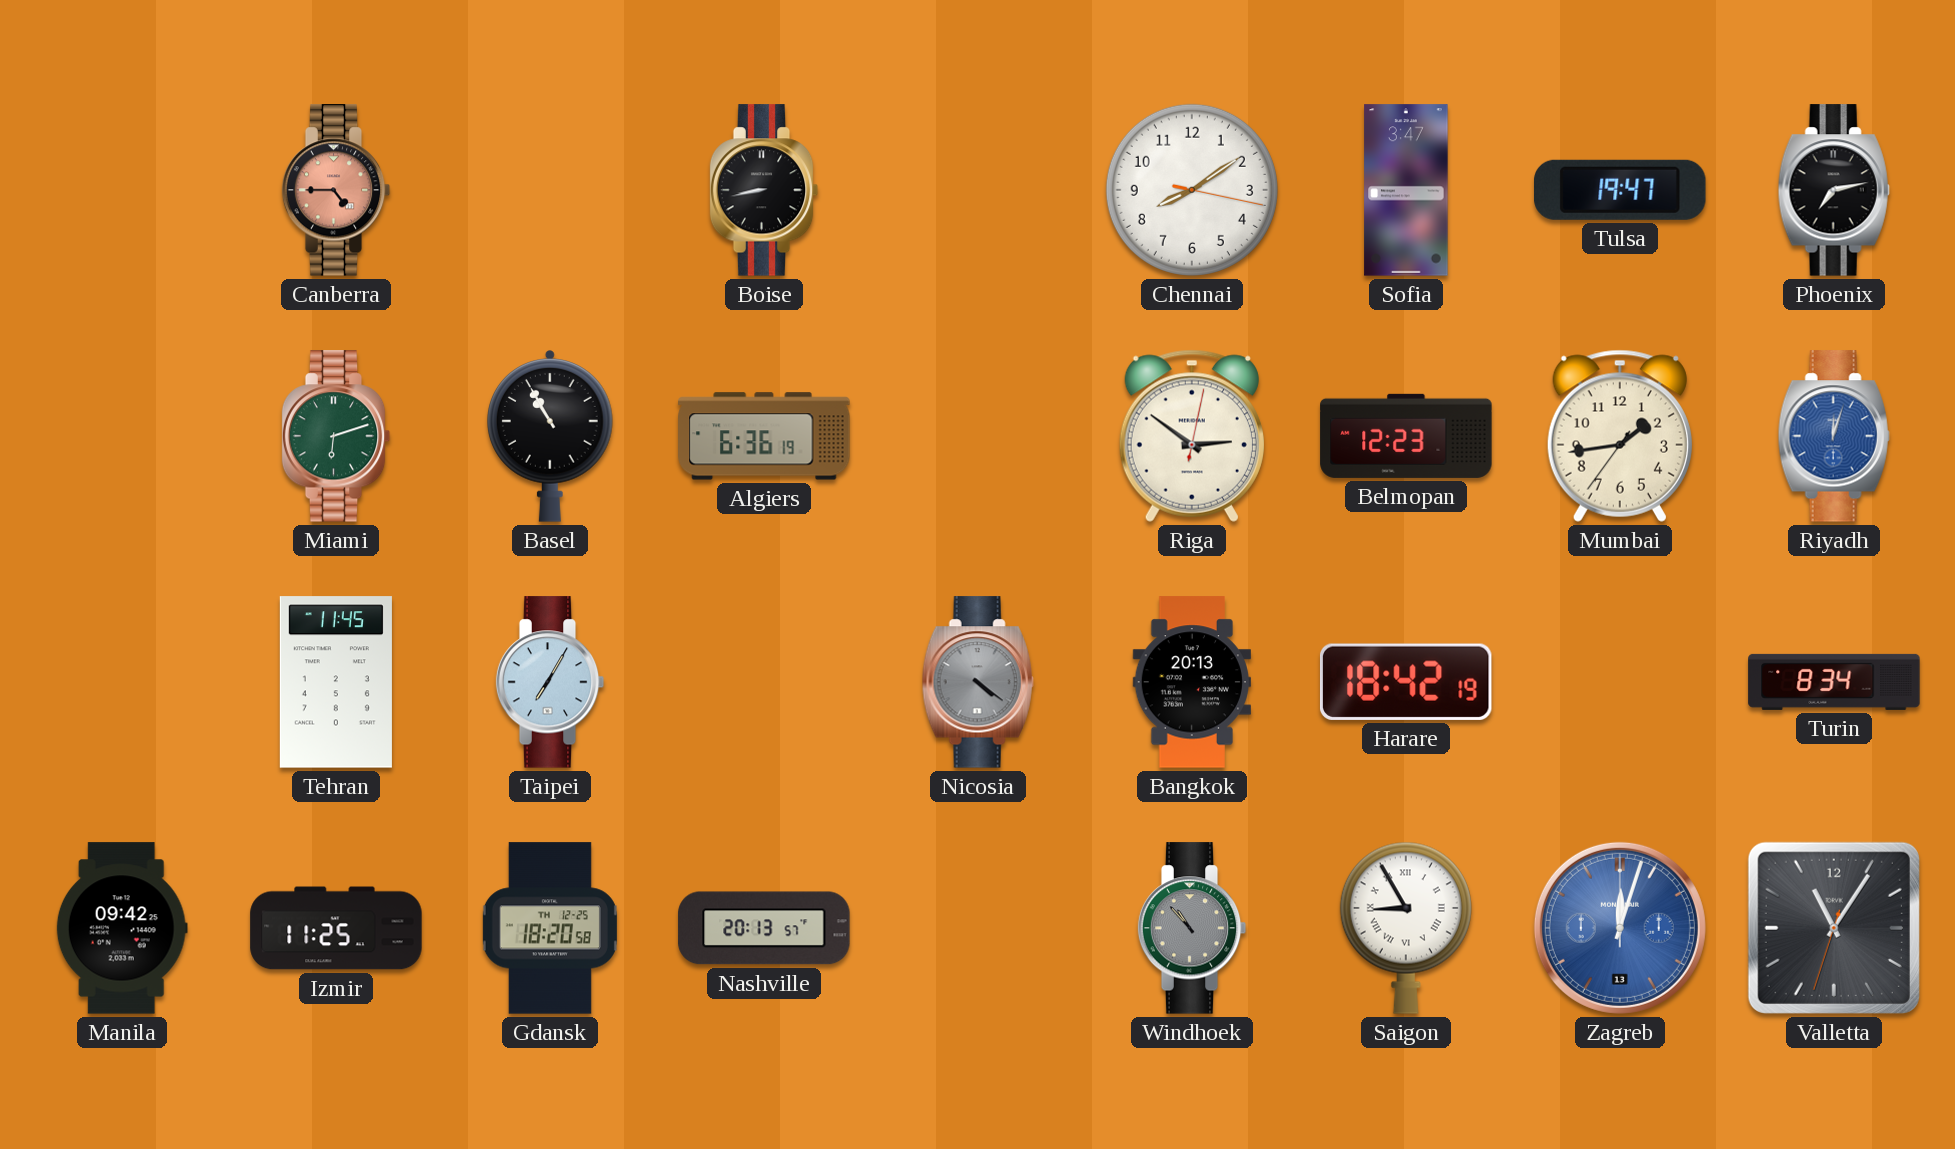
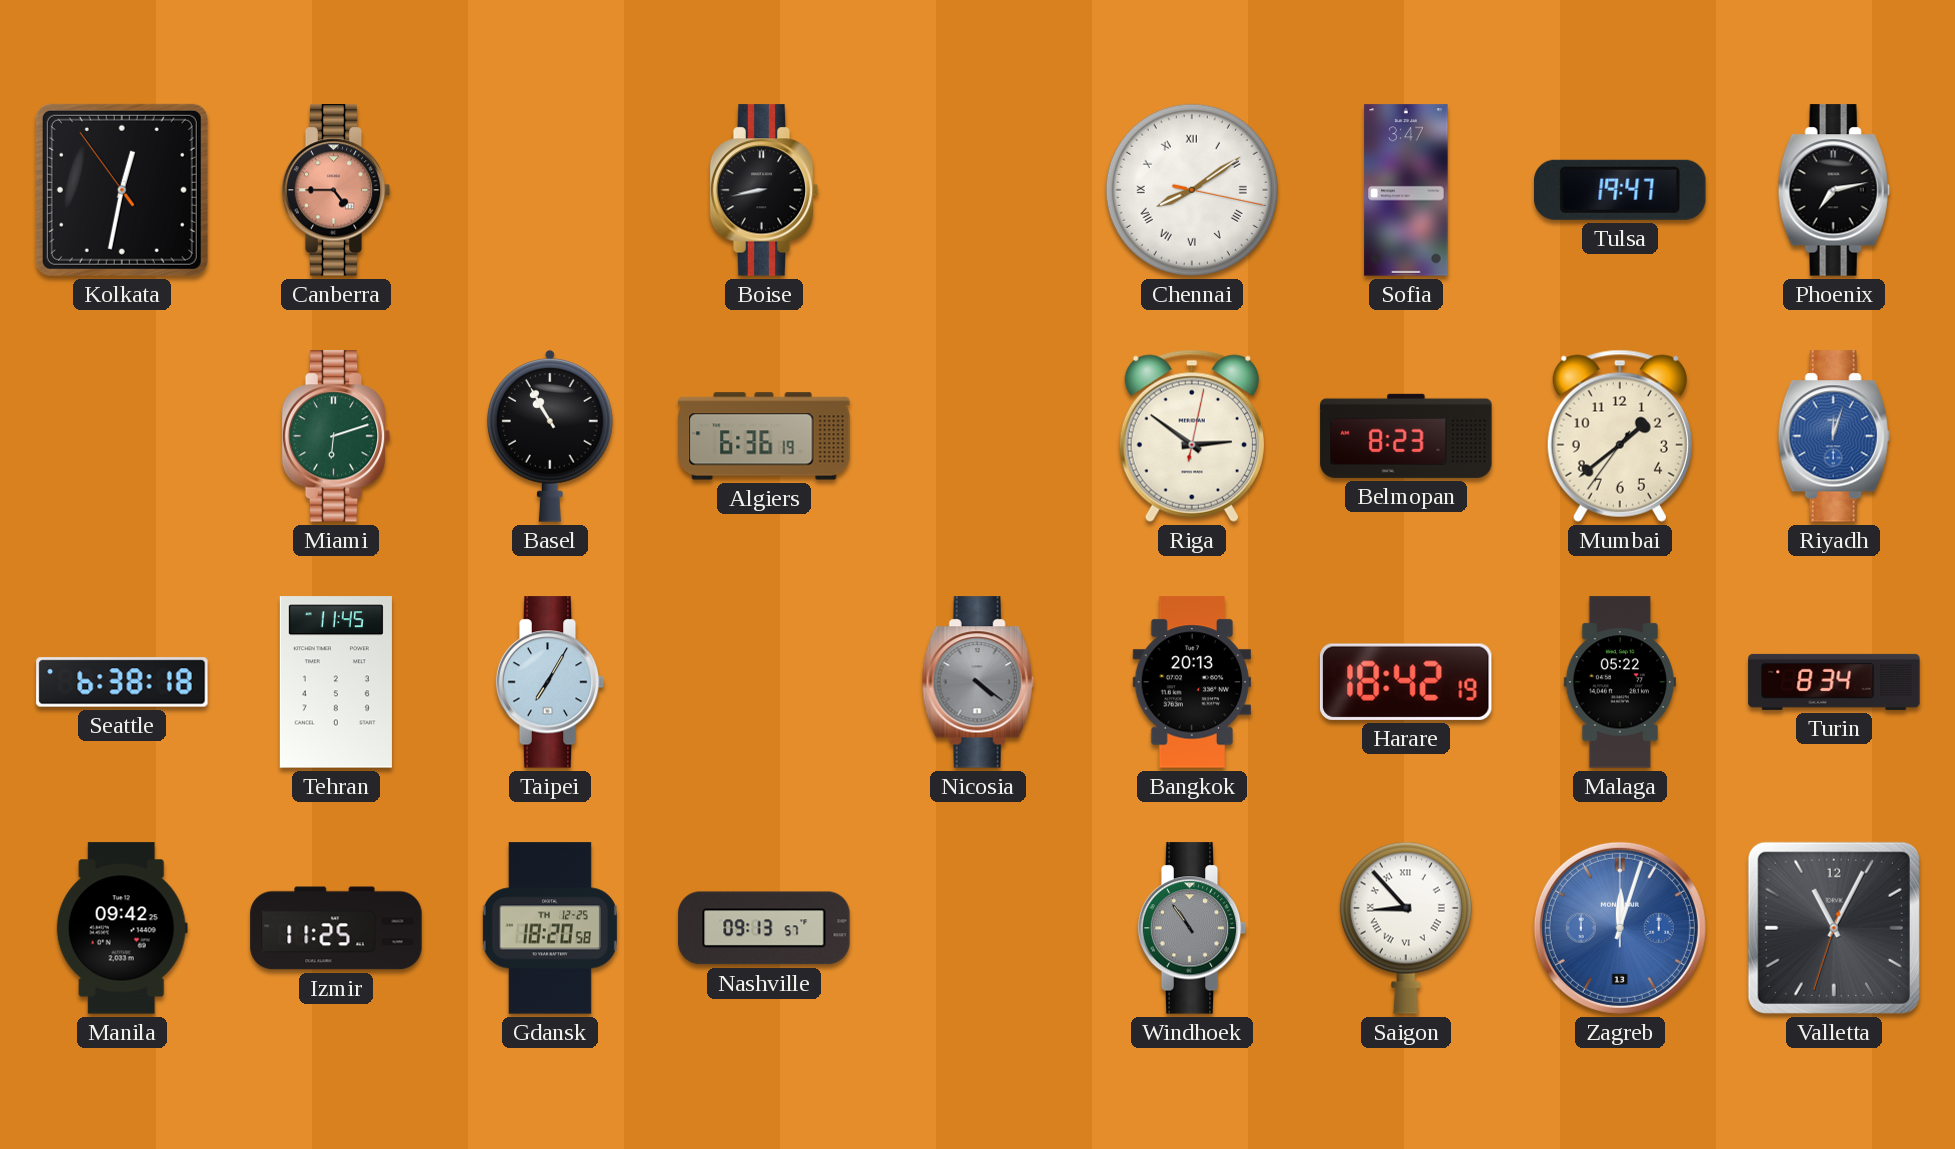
Kolkata: none -> 12:31
Chennai numerals: Arabic -> Roman
Belmopan: 12:23 -> 8:23
Mumbai: 1:43 -> 1:38
Seattle: none -> 6:38
Malaga: none -> 05:22
Nashville: 20:13 -> 09:13
Windhoek: 10:53 -> 10:54
Saigon: 8:55 -> 8:53
Valletta: 11:05 -> 11:04
